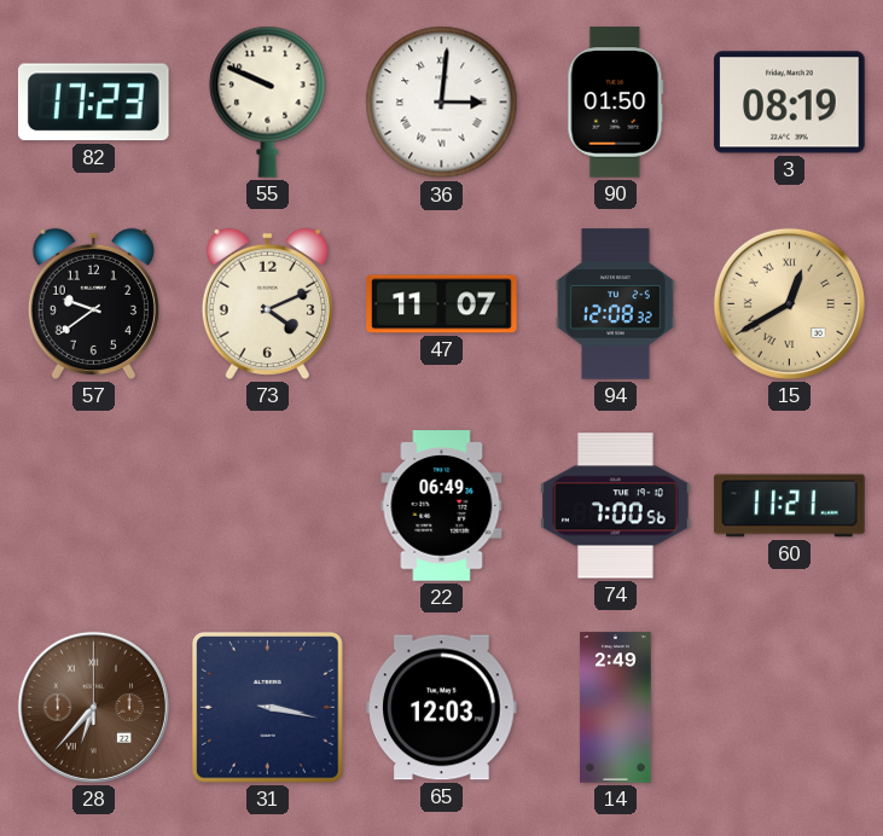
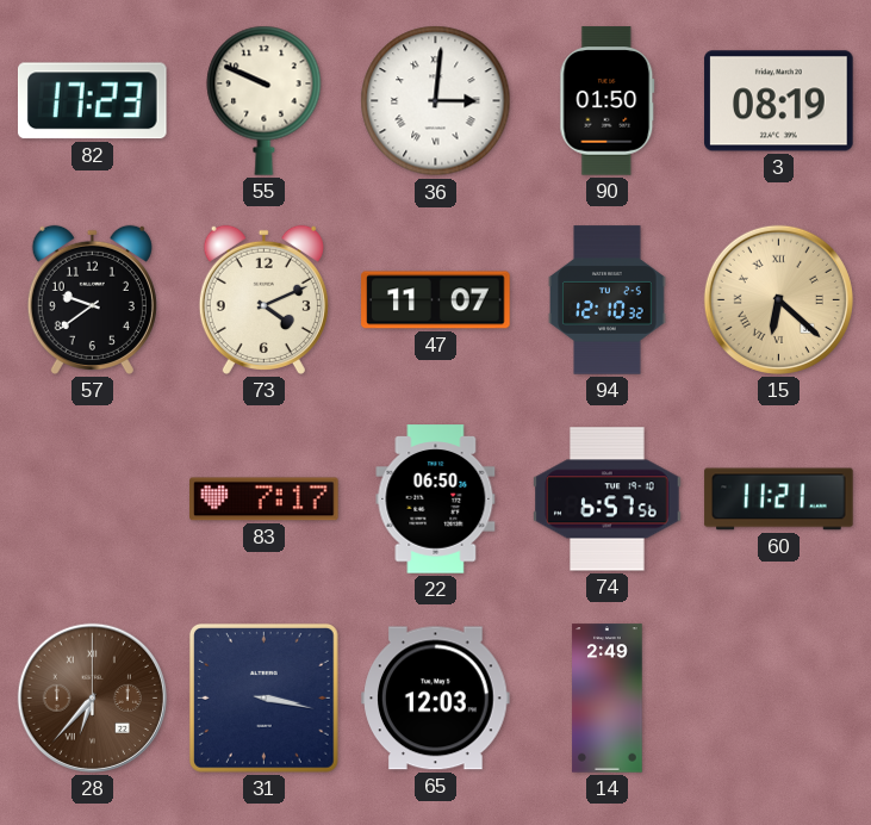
94: 12:08 -> 12:10
15: 12:40 -> 6:22
83: none -> 7:17
22: 06:49 -> 06:50
74: 7:00 -> 6:57
